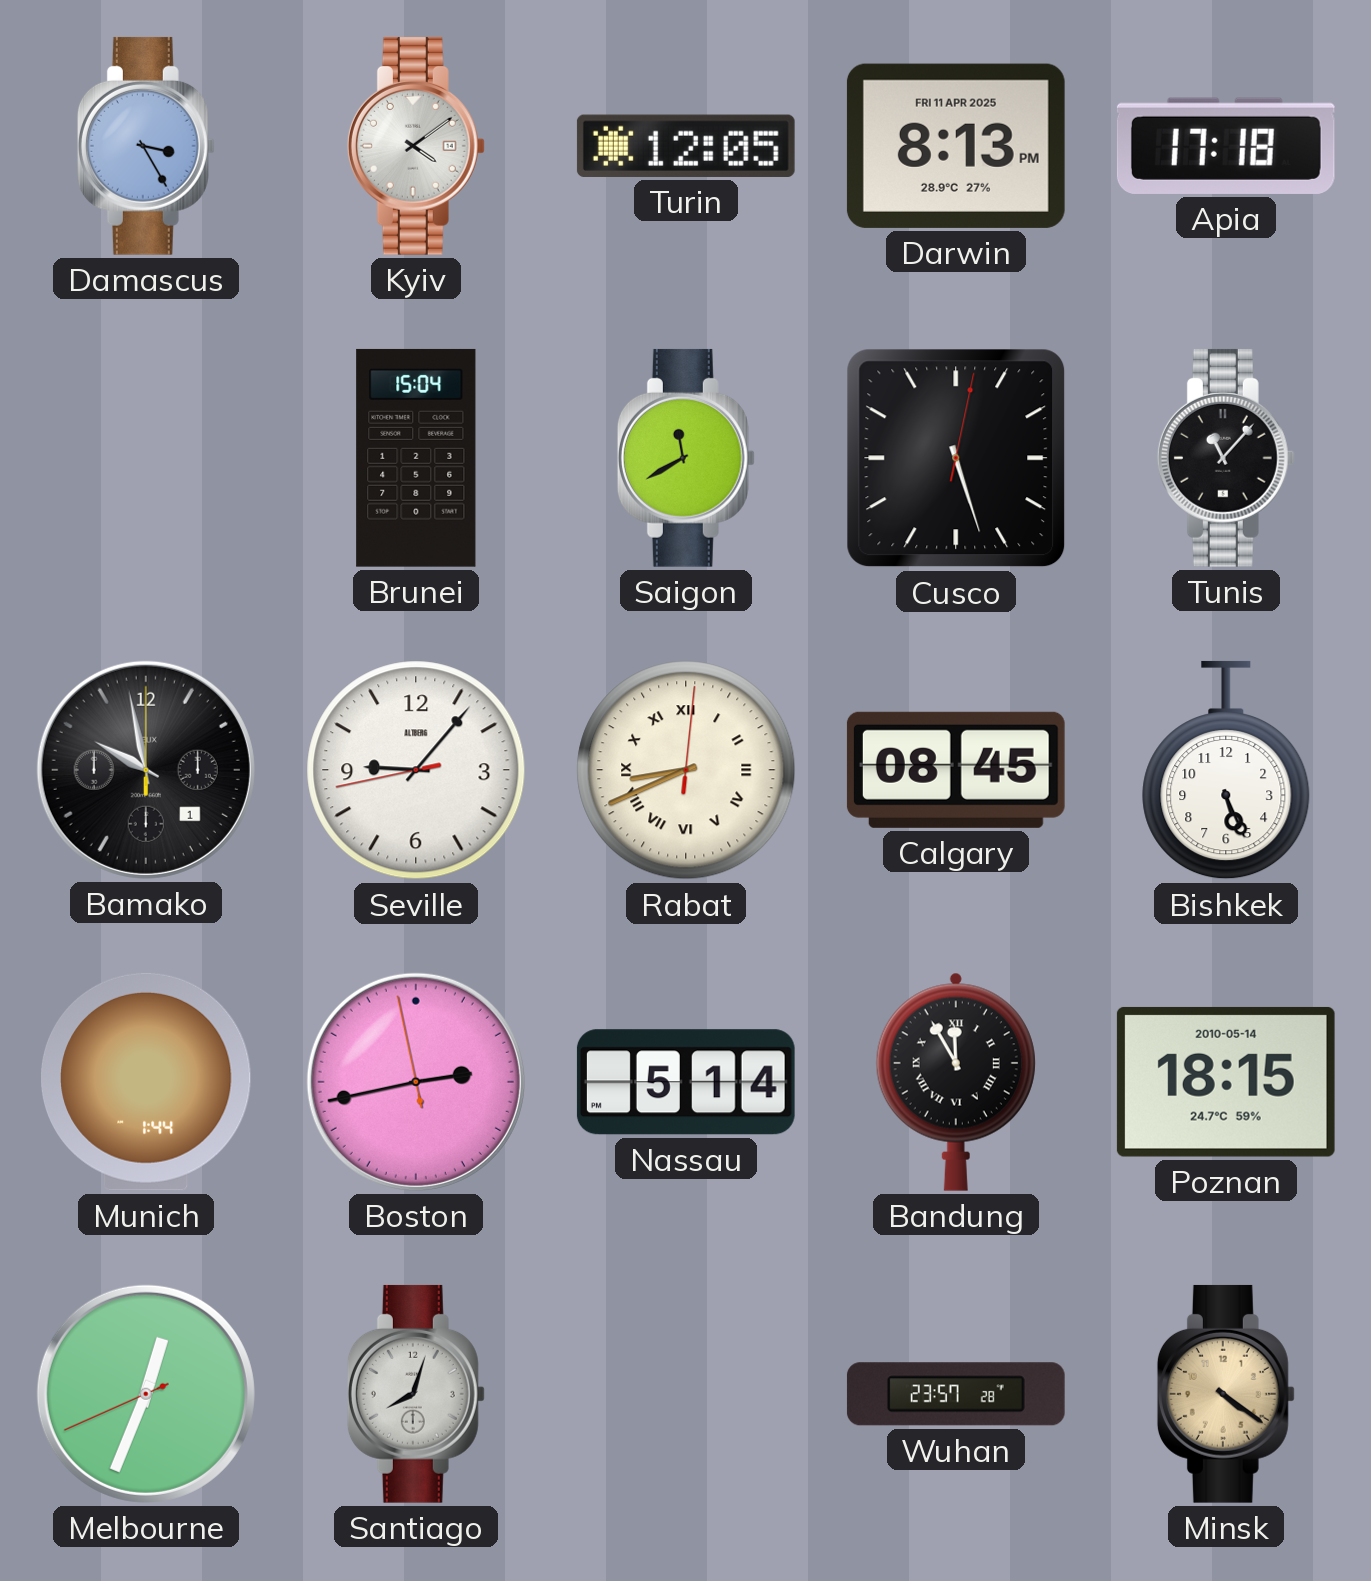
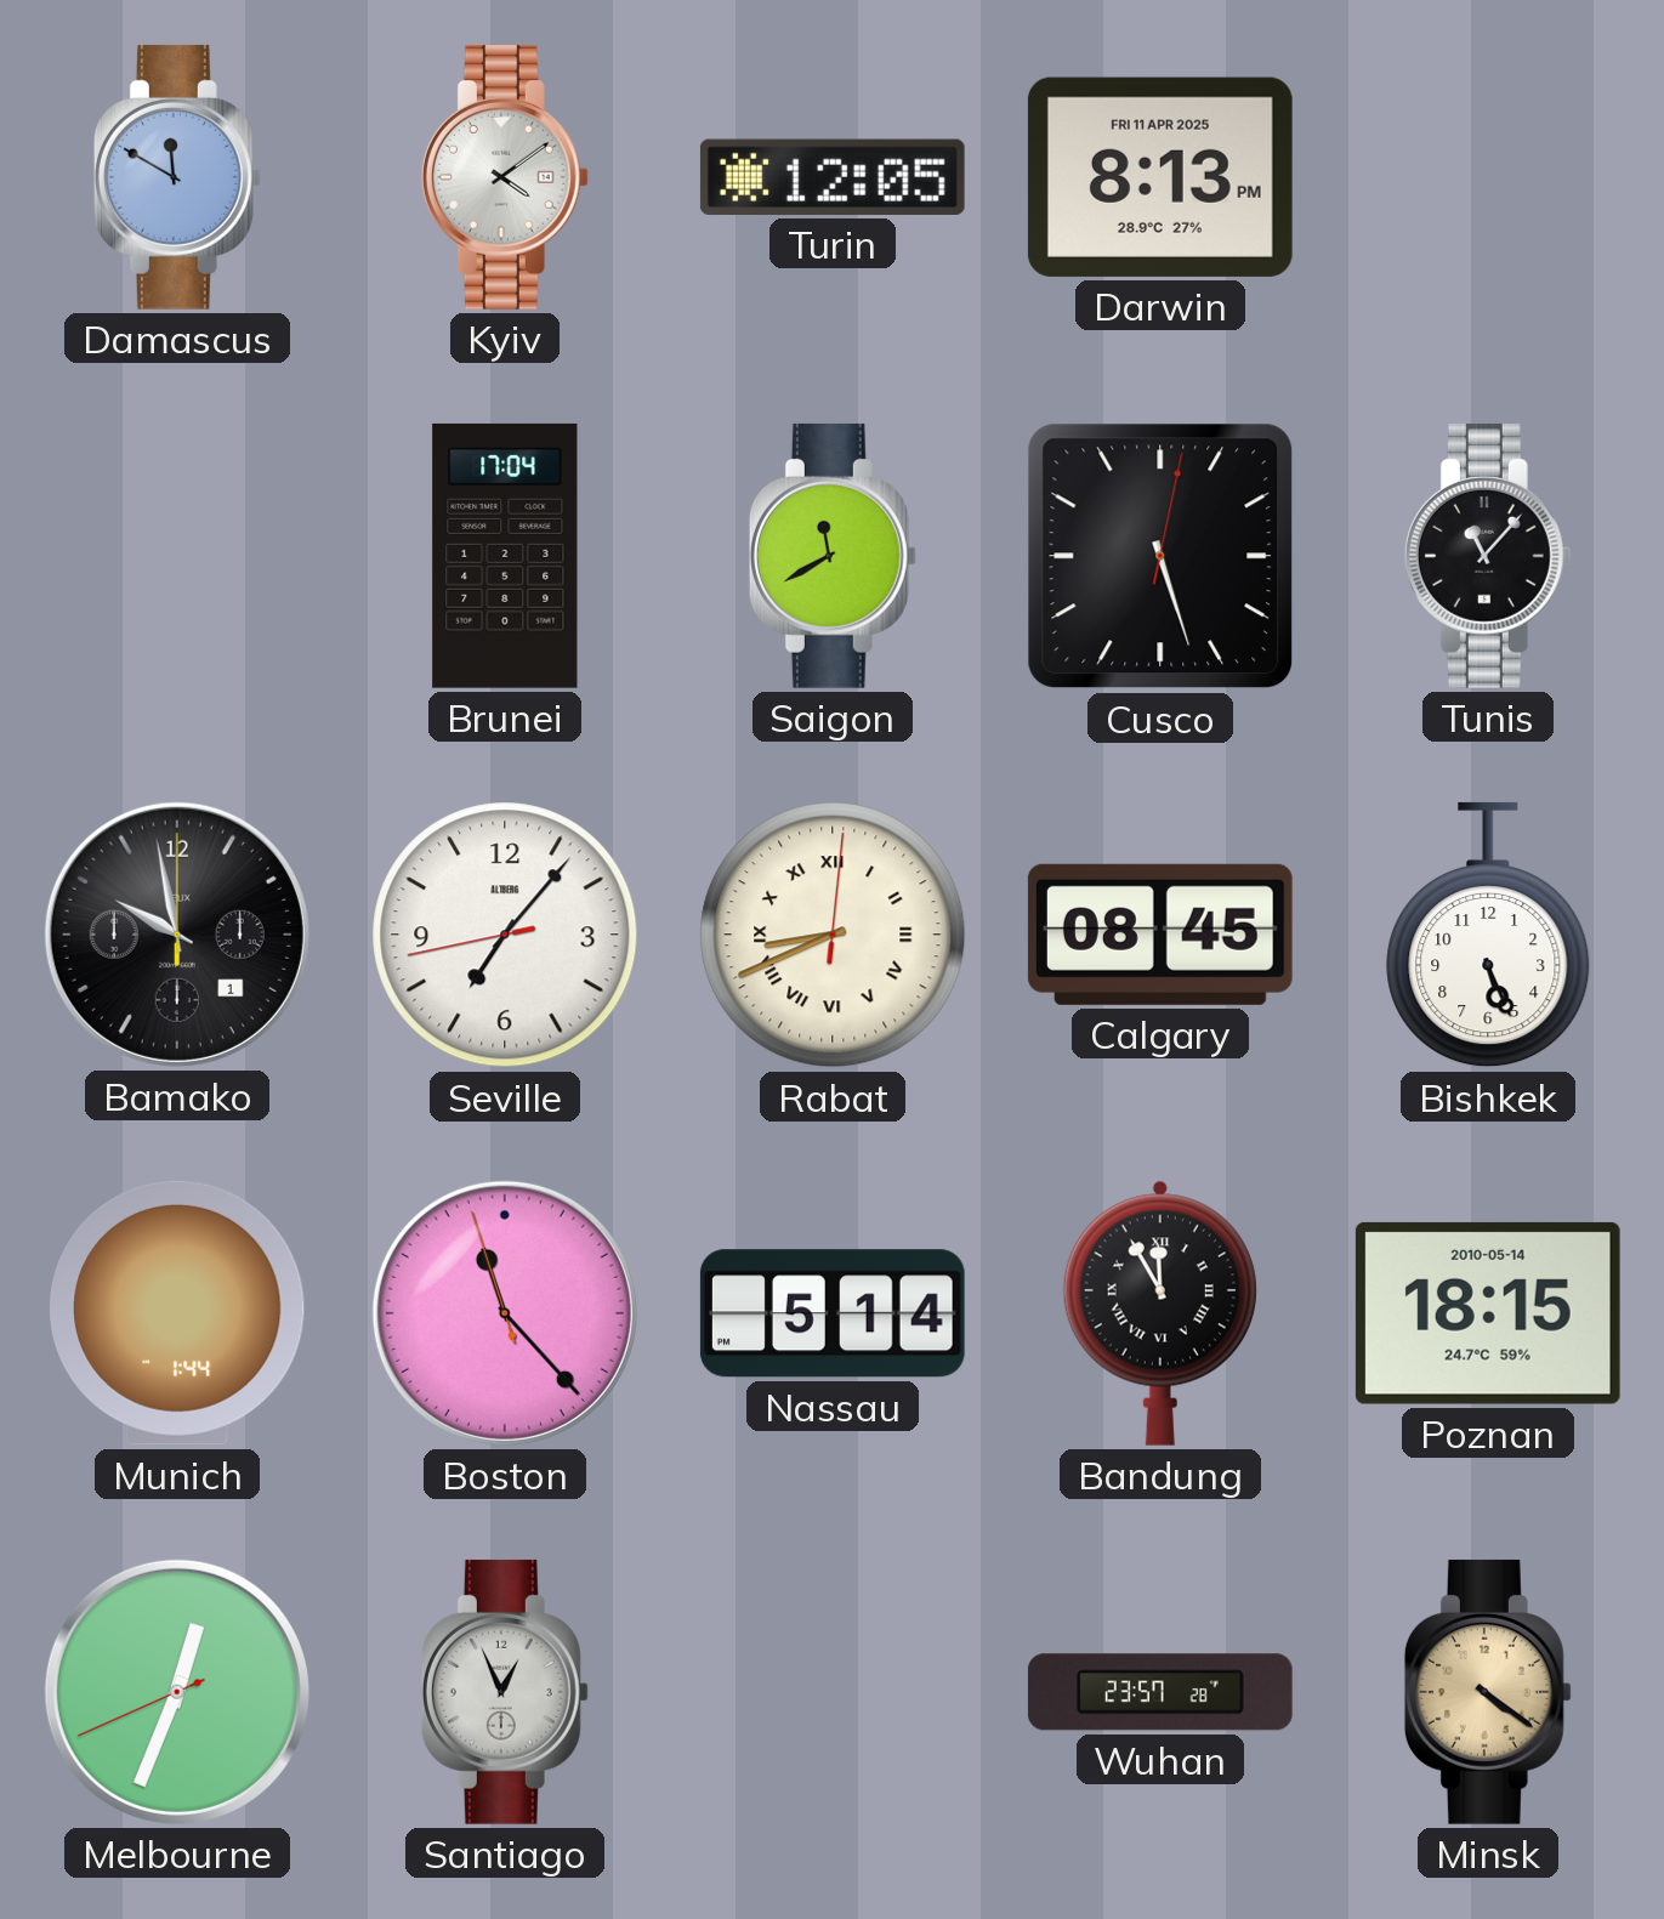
Damascus: 3:25 -> 11:50
Apia: 17:18 -> none
Brunei: 15:04 -> 17:04
Seville: 9:06 -> 7:06
Boston: 2:42 -> 11:22
Santiago: 8:03 -> 12:56
